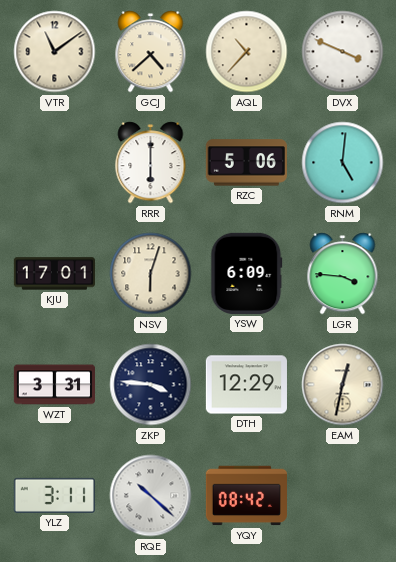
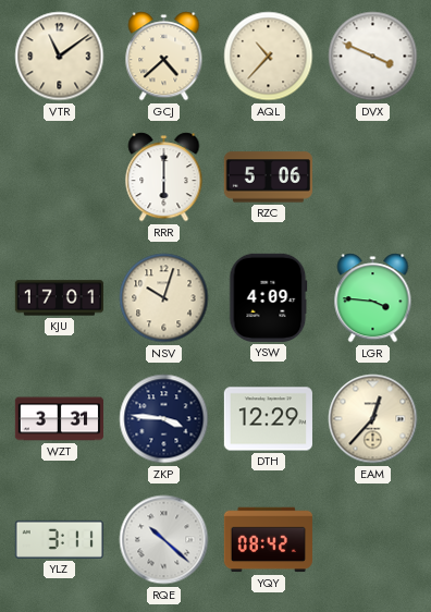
RNM: 5:01 -> none
NSV: 6:03 -> 10:03
YSW: 6:09 -> 4:09
EAM: 12:32 -> 12:37
